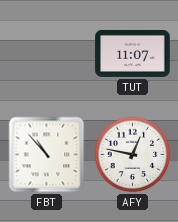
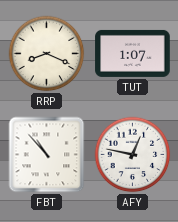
RRP: none -> 8:19
TUT: 11:07 -> 1:07
